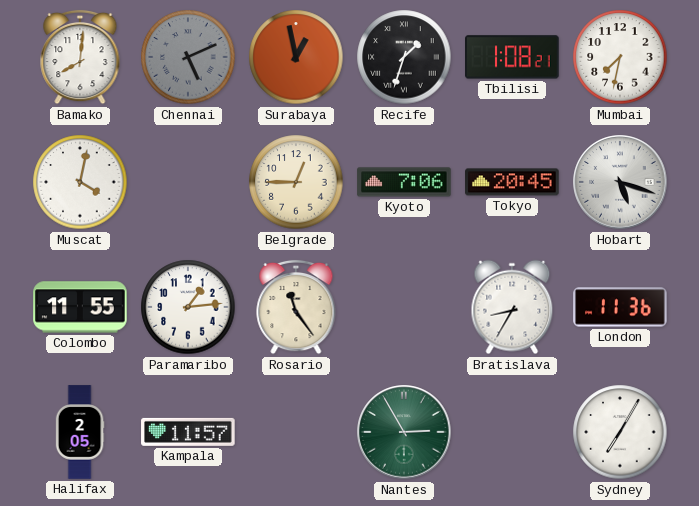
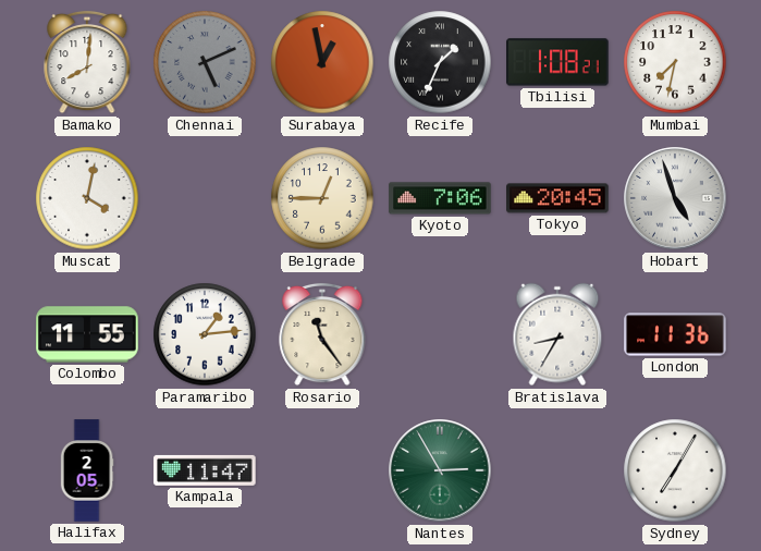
Recife: 1:33 -> 1:34
Hobart: 5:18 -> 4:57
Kampala: 11:57 -> 11:47
